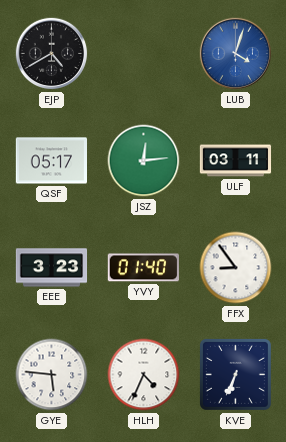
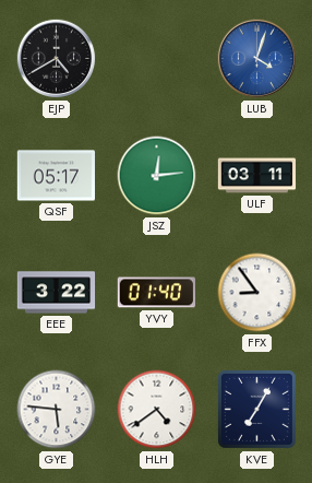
EEE: 3:23 -> 3:22
HLH: 4:34 -> 4:39
KVE: 6:34 -> 7:05
